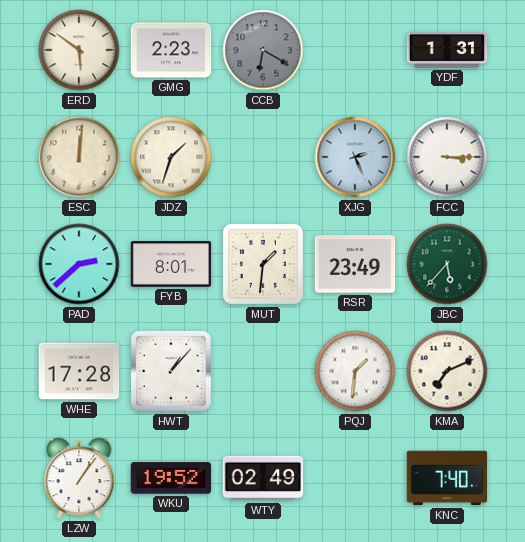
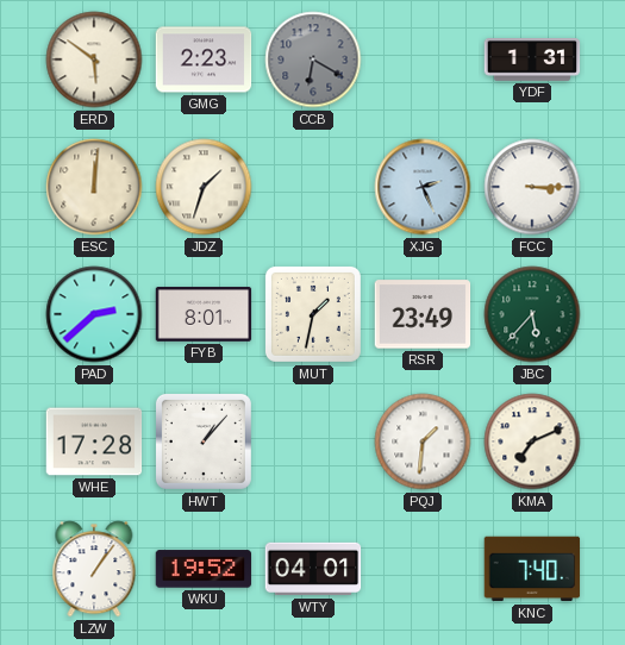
MUT: 1:31 -> 1:32
WTY: 02:49 -> 04:01
